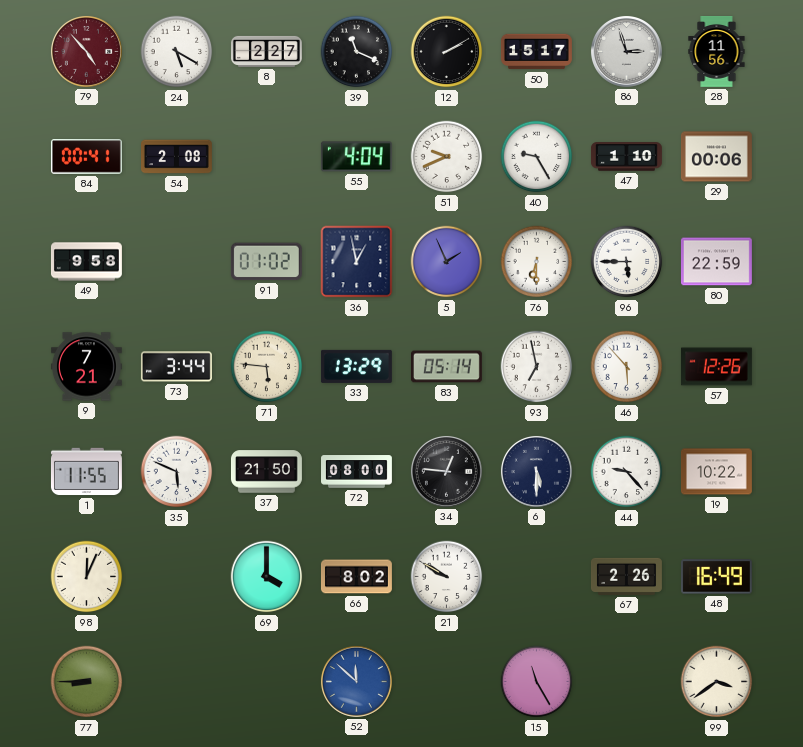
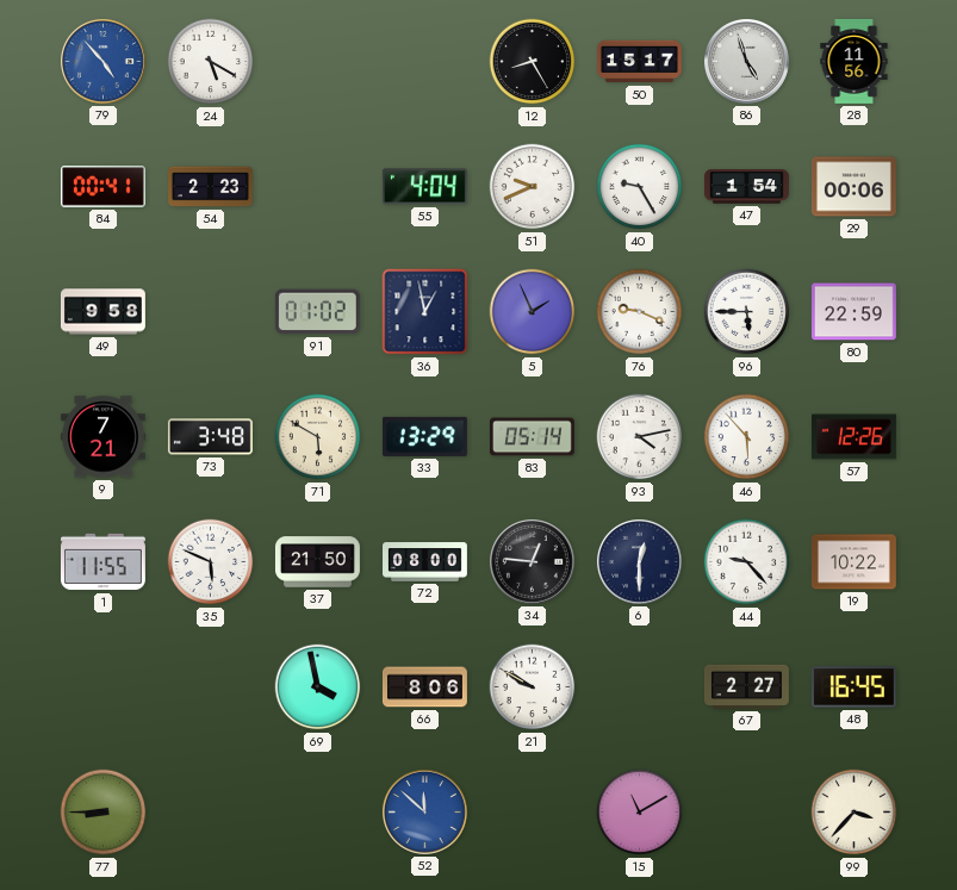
79 dial: burgundy -> blue
8: 2:27 -> none
39: 11:19 -> none
12: 2:10 -> 8:25
86: 2:57 -> 4:57
54: 2:08 -> 2:23
47: 1:10 -> 1:54
76: 6:30 -> 9:19
73: 3:44 -> 3:48
71: 5:46 -> 5:50
93: 6:58 -> 4:13
6: 5:30 -> 12:30
98: 12:04 -> none
69: 4:00 -> 3:58
66: 8:02 -> 8:06
67: 2:26 -> 2:27
48: 16:49 -> 16:45
15: 11:25 -> 11:10
99: 3:39 -> 3:37
